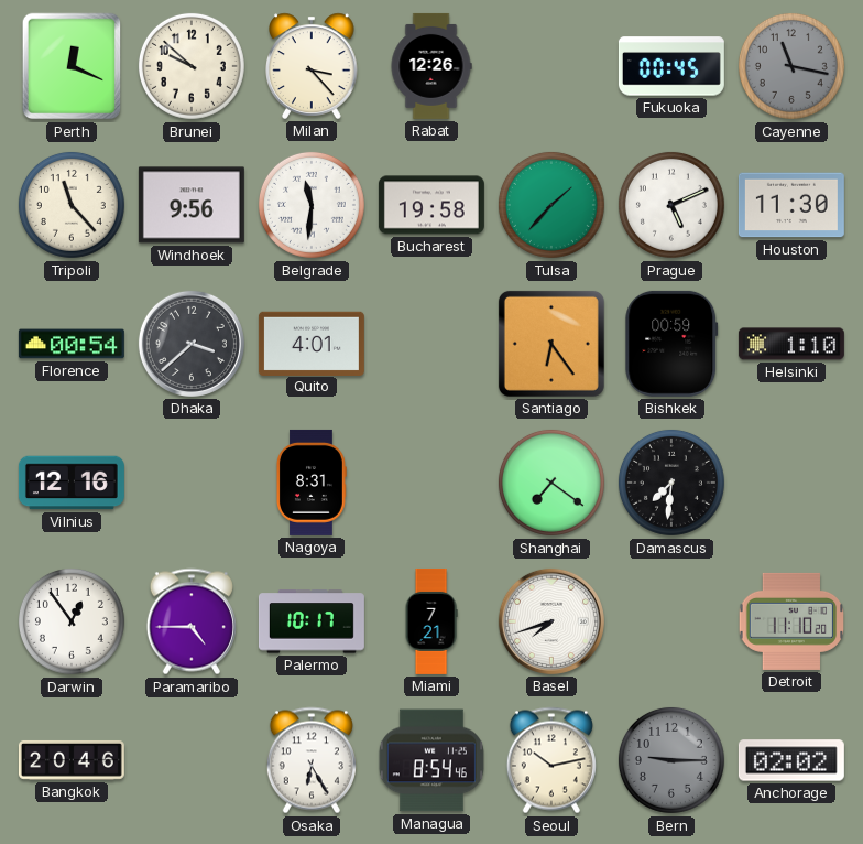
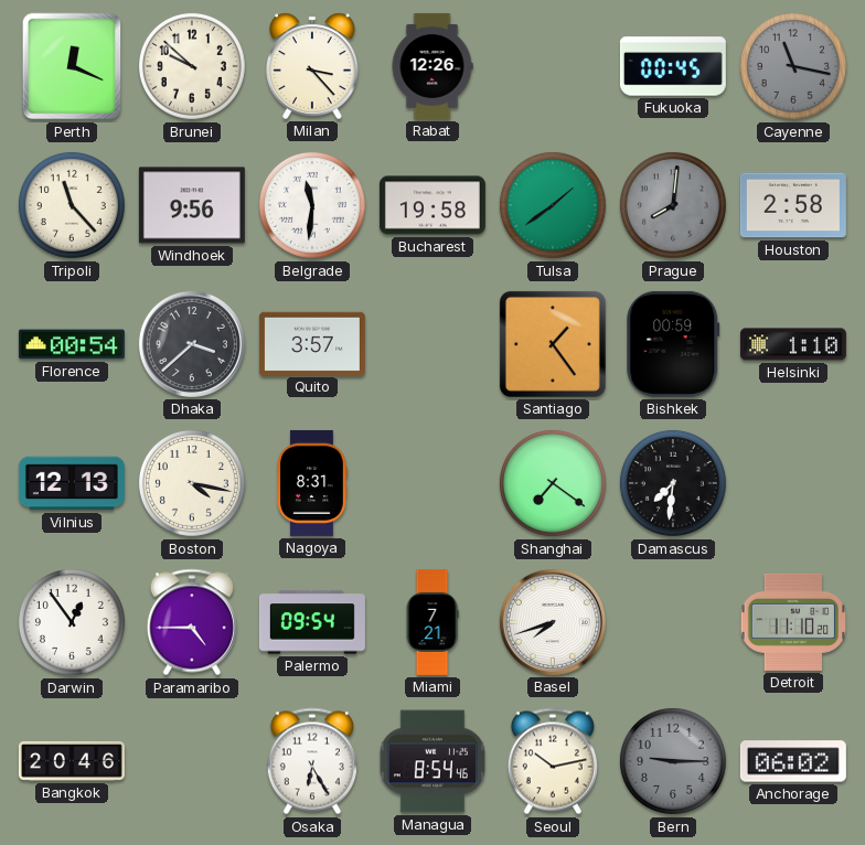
Tulsa: 1:37 -> 1:39
Prague: 5:11 -> 8:01
Prague dial: white -> grey
Houston: 11:30 -> 2:58
Quito: 4:01 -> 3:57
Santiago: 6:24 -> 1:24
Vilnius: 12:16 -> 12:13
Boston: none -> 4:17
Palermo: 10:17 -> 09:54
Anchorage: 02:02 -> 06:02
